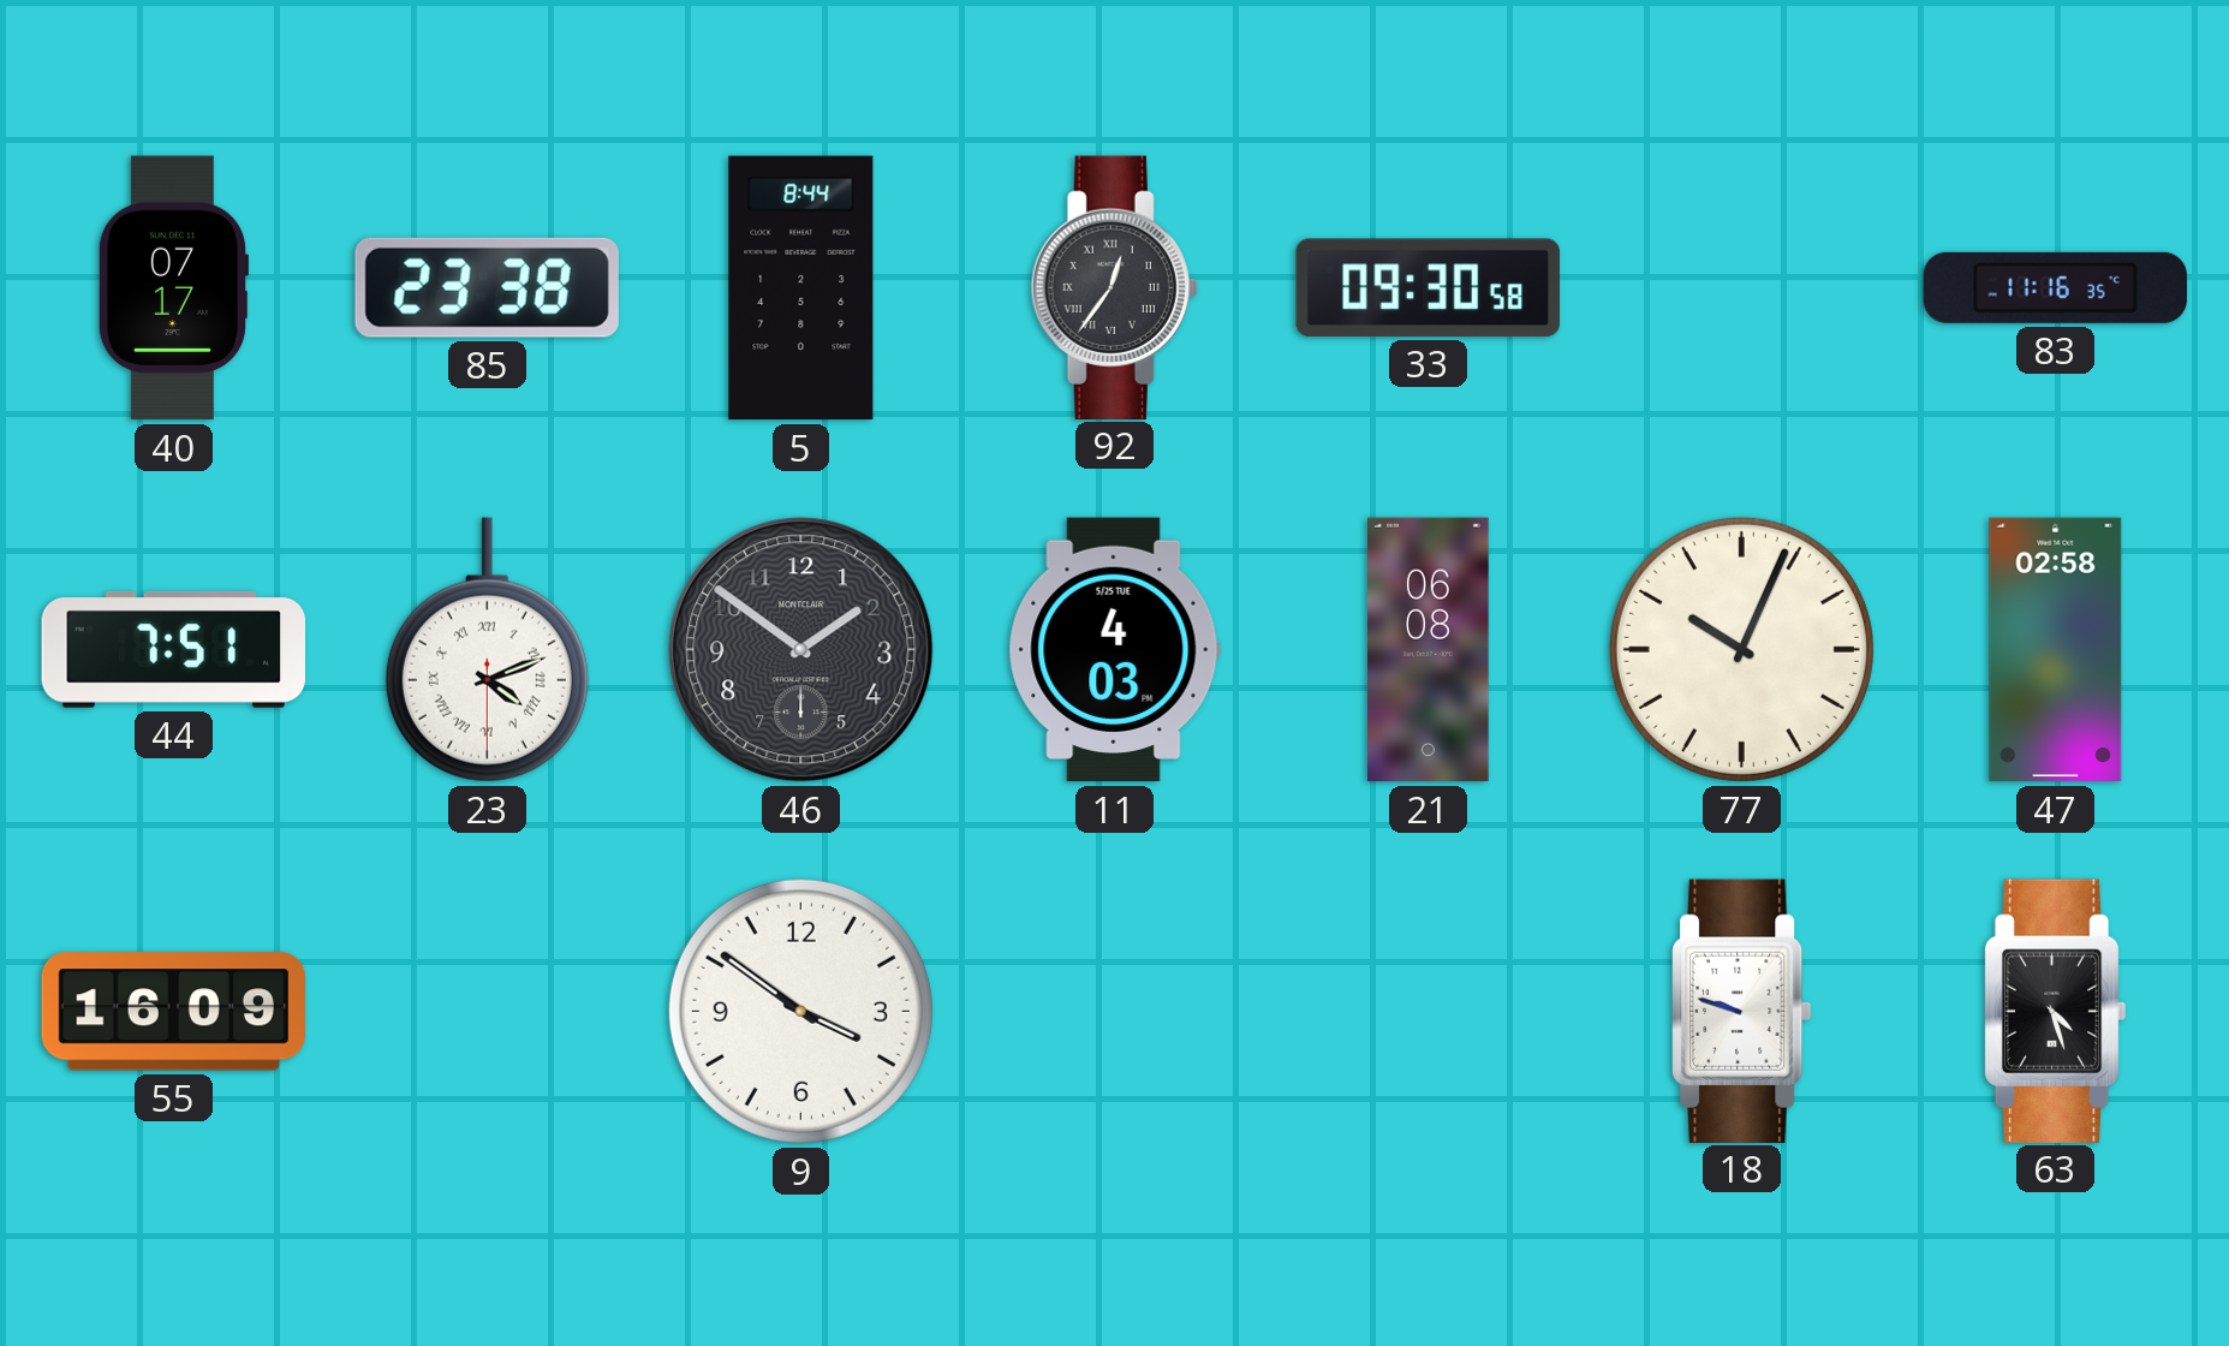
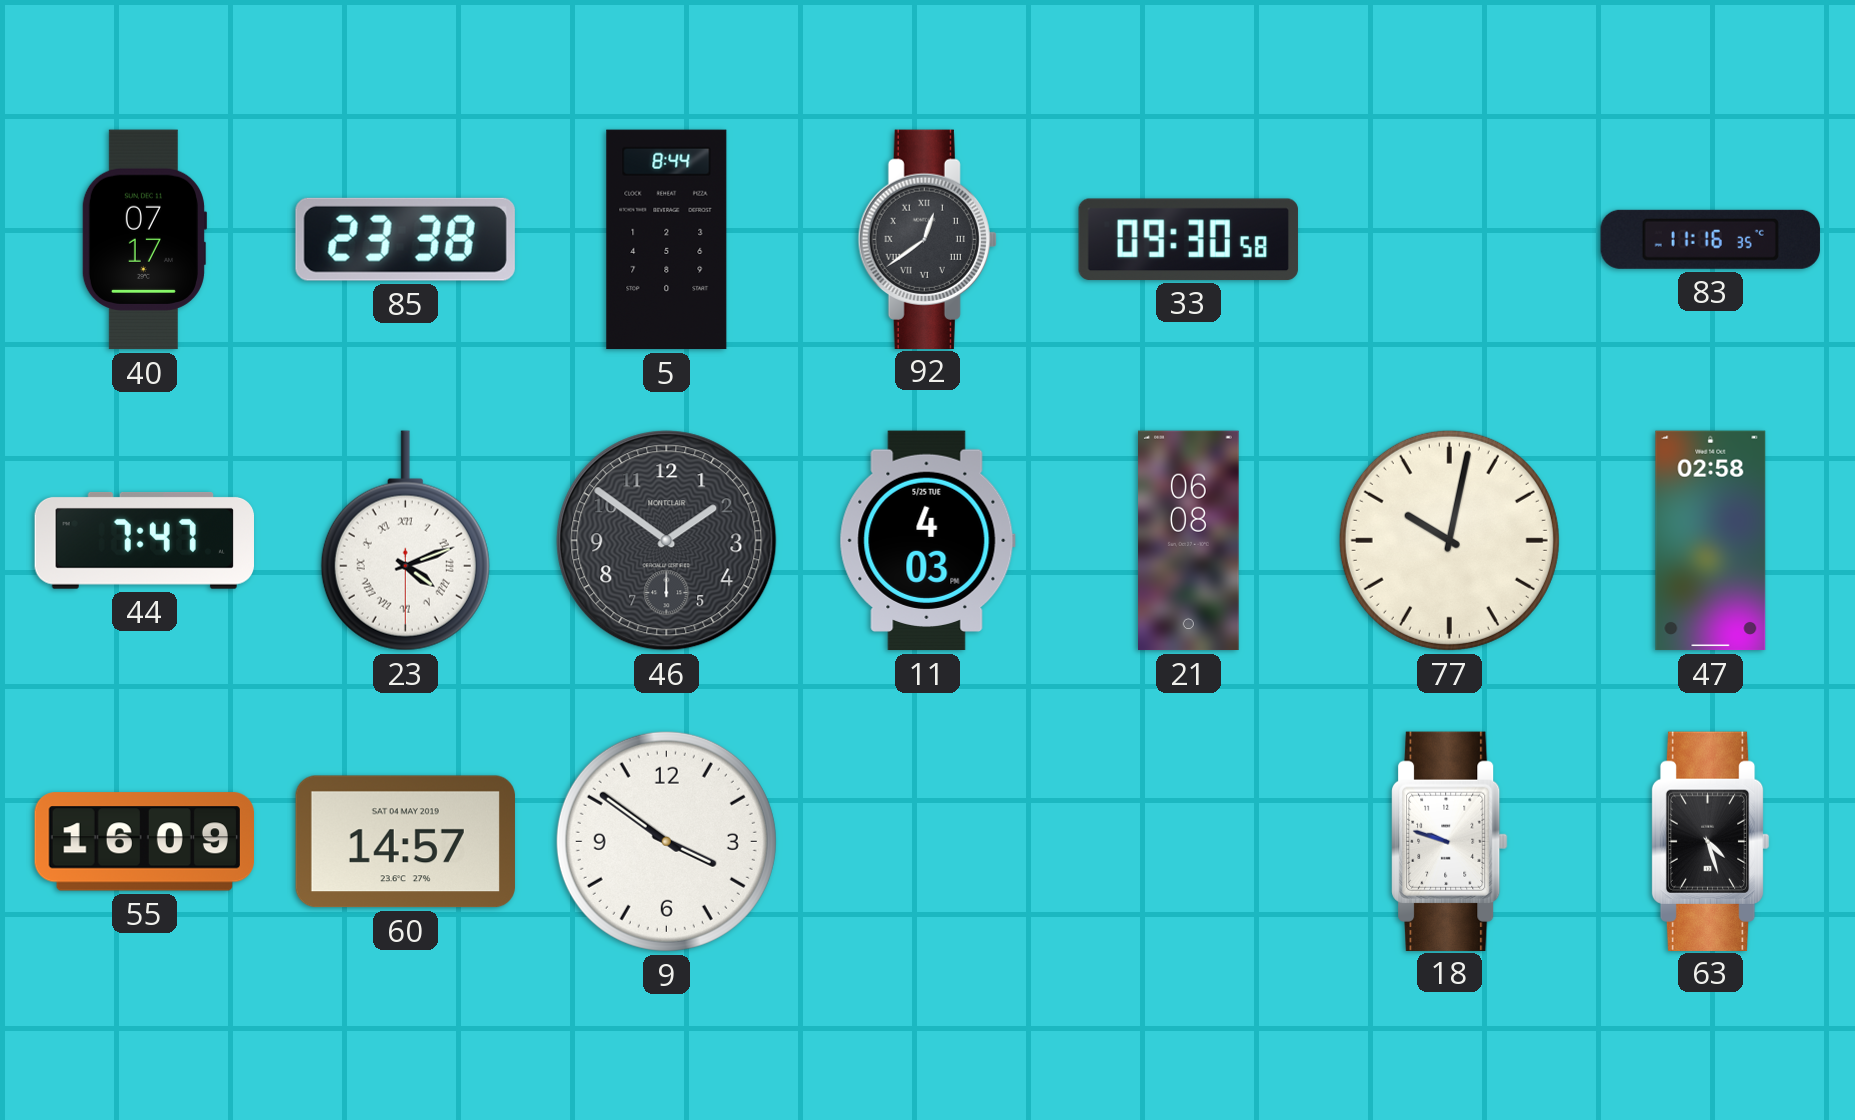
92: 12:36 -> 12:39
44: 7:51 -> 7:47
77: 10:04 -> 10:02
60: none -> 14:57
